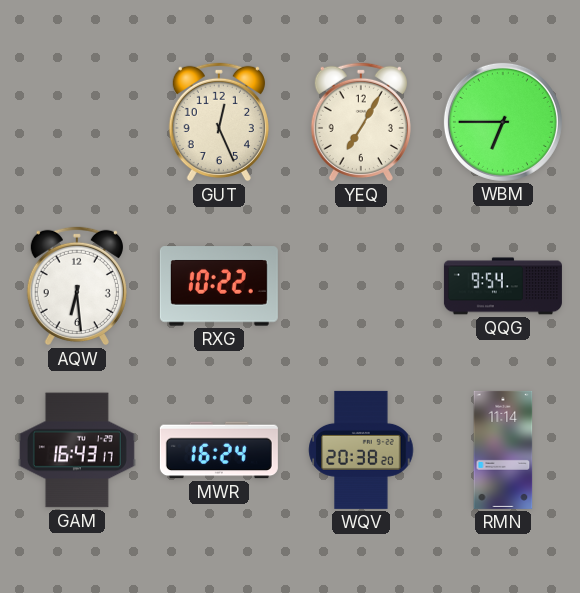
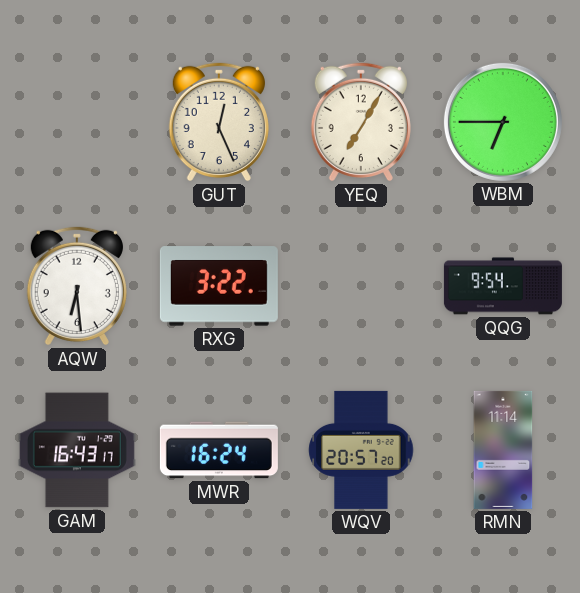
RXG: 10:22 -> 3:22
WQV: 20:38 -> 20:57
